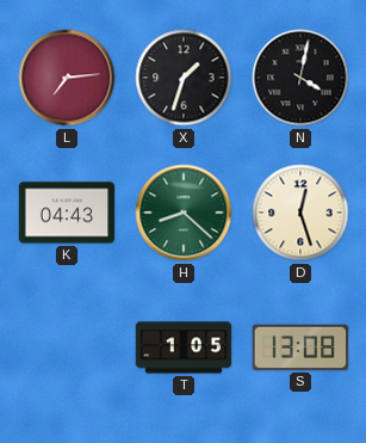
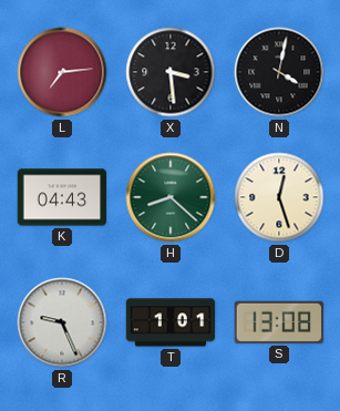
X: 1:33 -> 3:29
R: none -> 9:26
T: 1:05 -> 1:01
